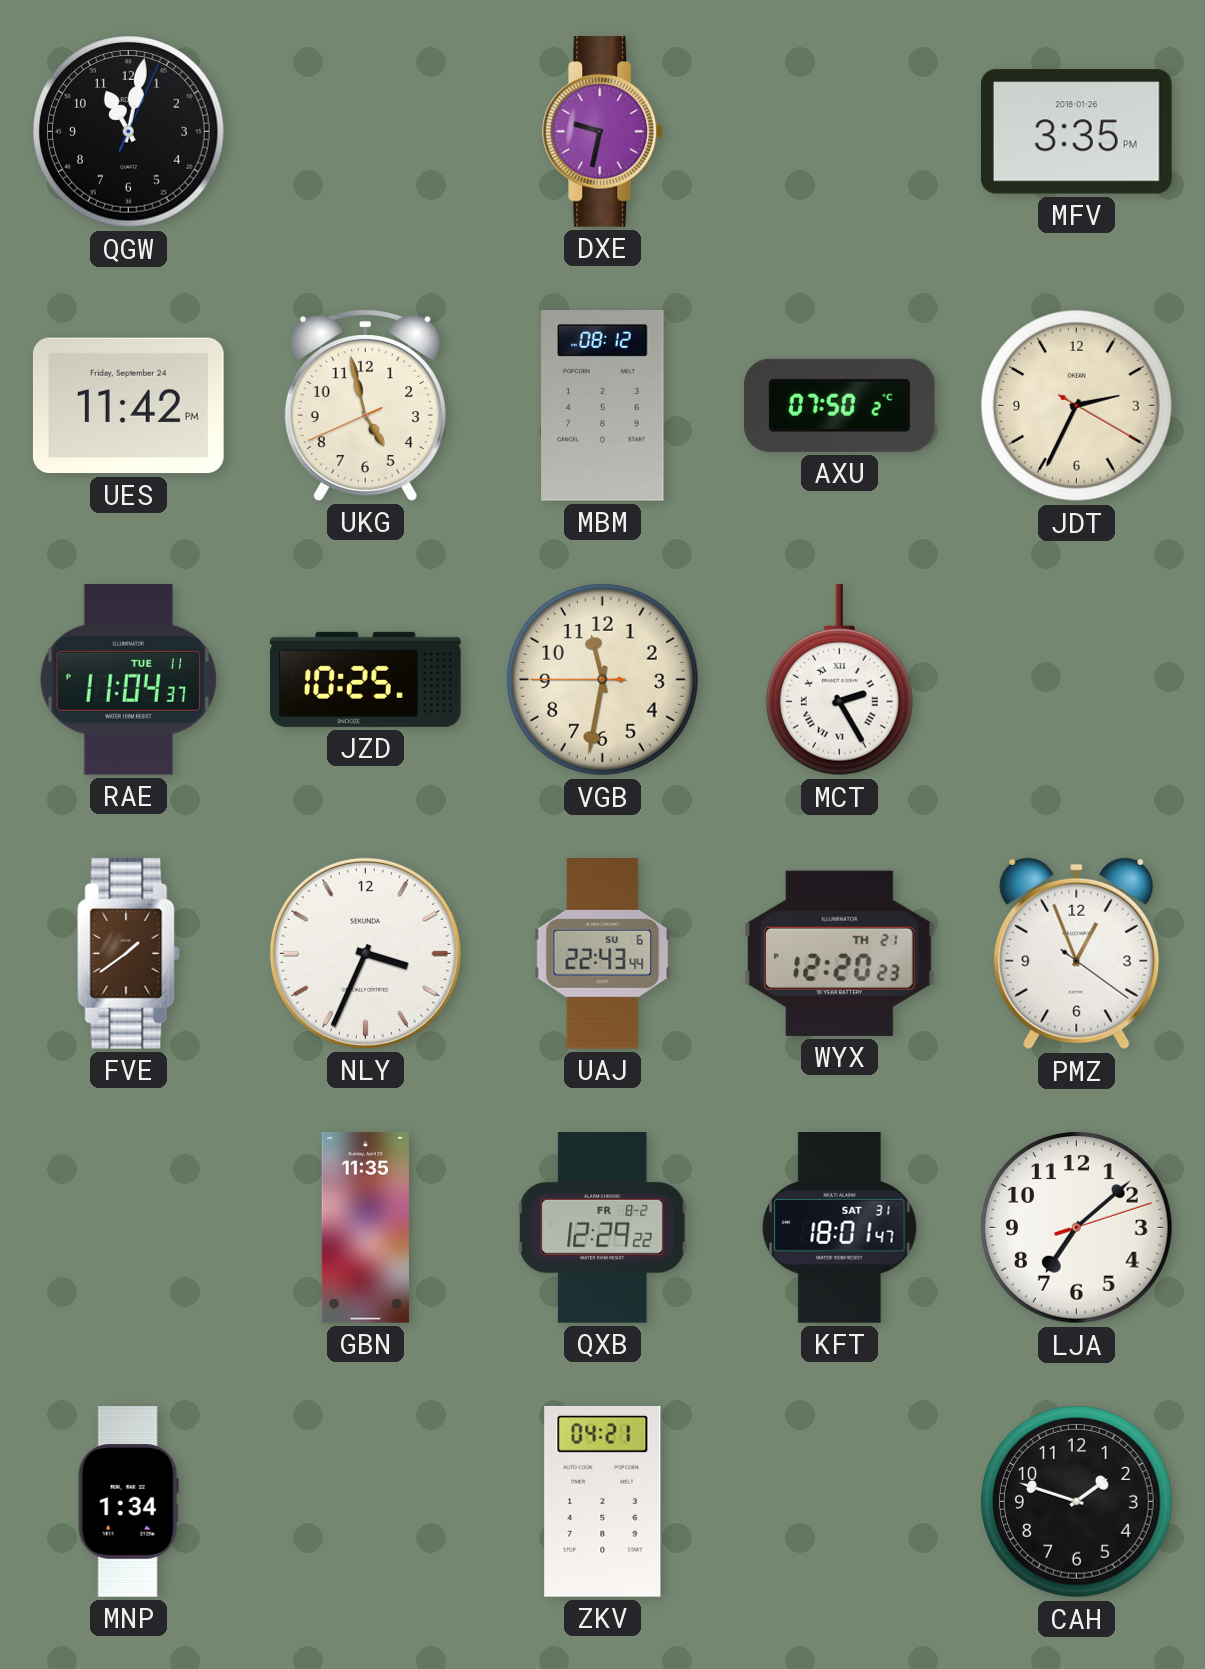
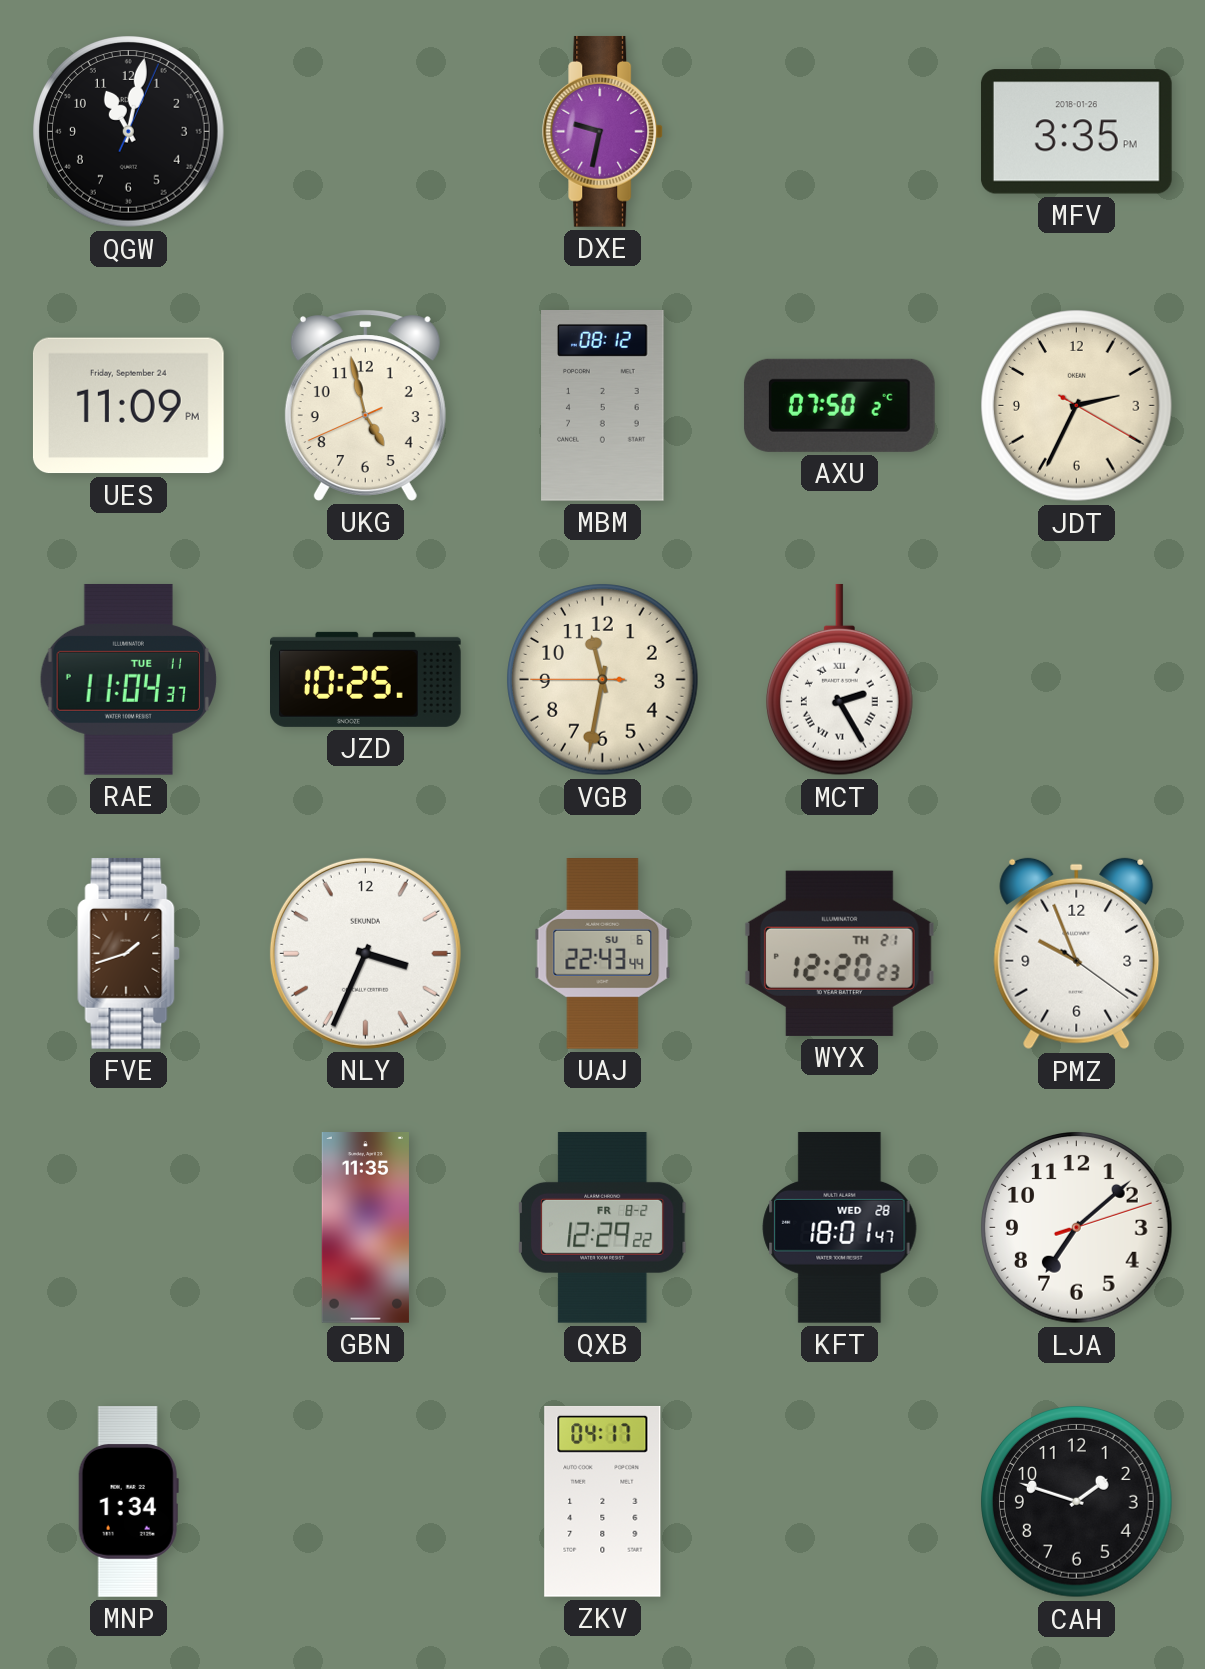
UES: 11:42 -> 11:09
FVE: 1:39 -> 1:42
PMZ: 12:56 -> 9:56
KFT date: SAT 31 -> WED 28
ZKV: 04:21 -> 04:17
